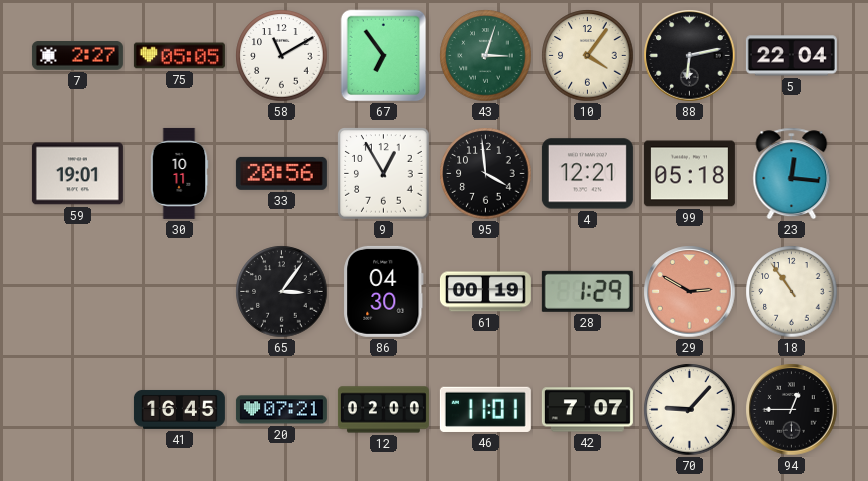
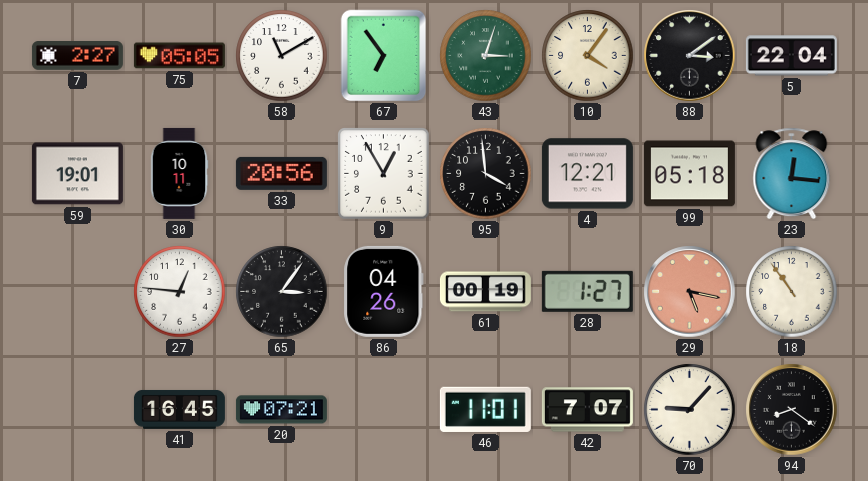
88: 6:13 -> 3:09
27: none -> 12:46
86: 04:30 -> 04:26
28: 1:29 -> 1:27
29: 2:50 -> 5:17
12: 02:00 -> none
94: 12:45 -> 8:21
